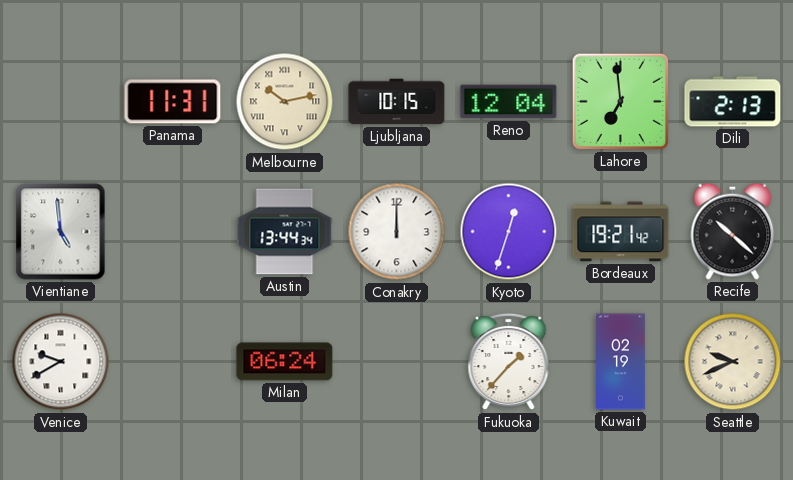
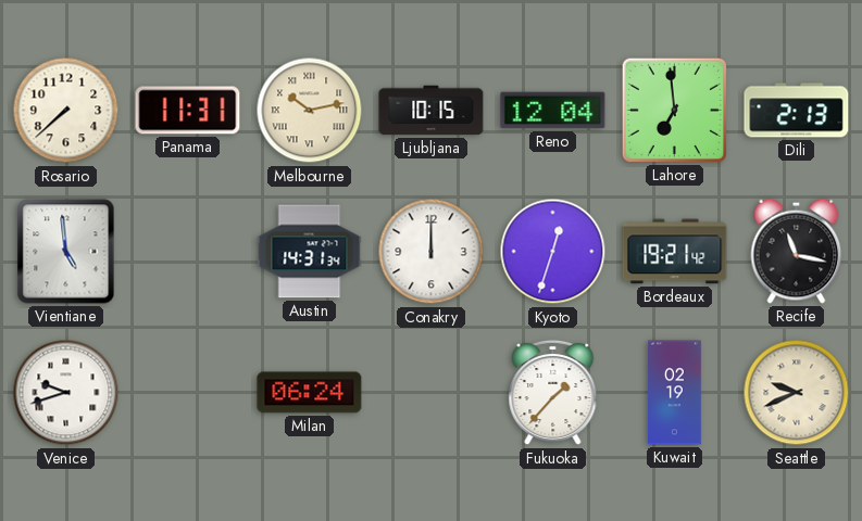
Rosario: none -> 7:38
Austin: 13:44 -> 14:31
Recife: 10:22 -> 11:17
Venice: 9:40 -> 9:42
